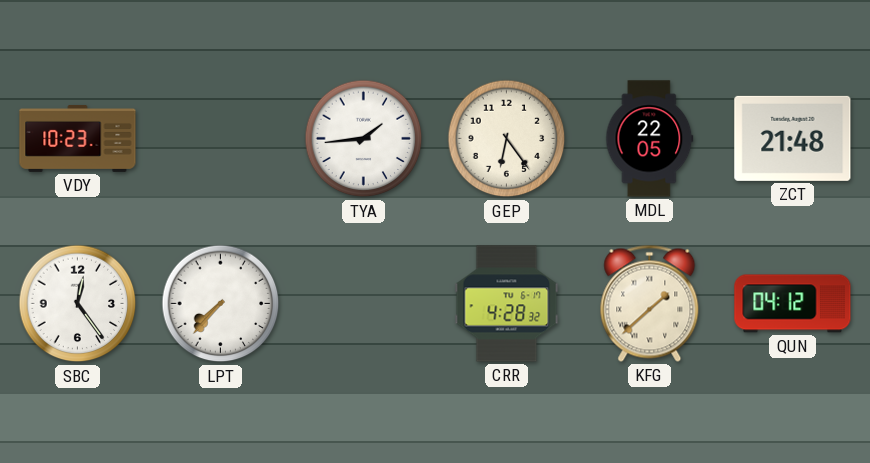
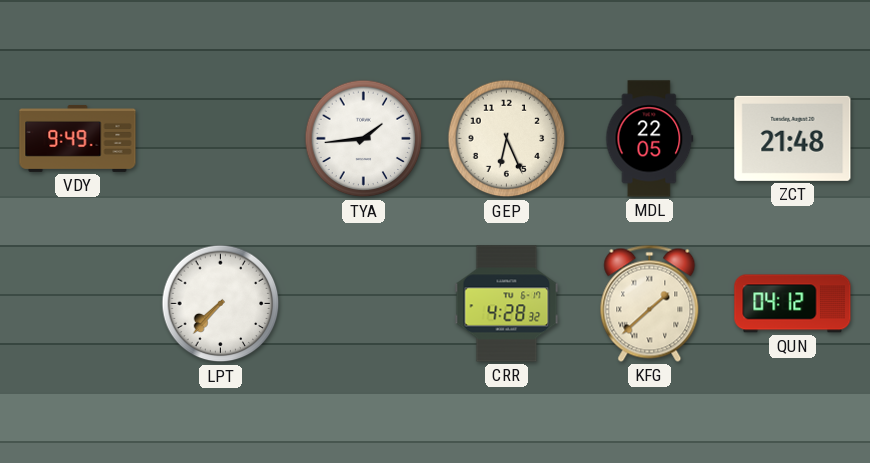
VDY: 10:23 -> 9:49
GEP: 6:24 -> 6:26
SBC: 12:24 -> none
